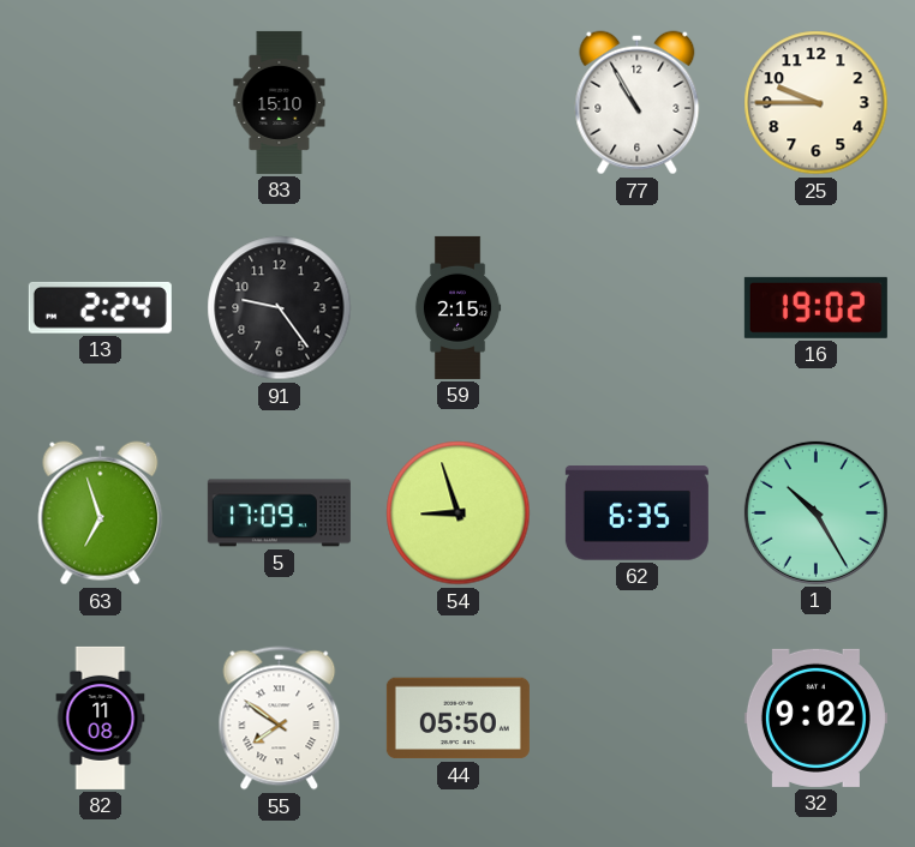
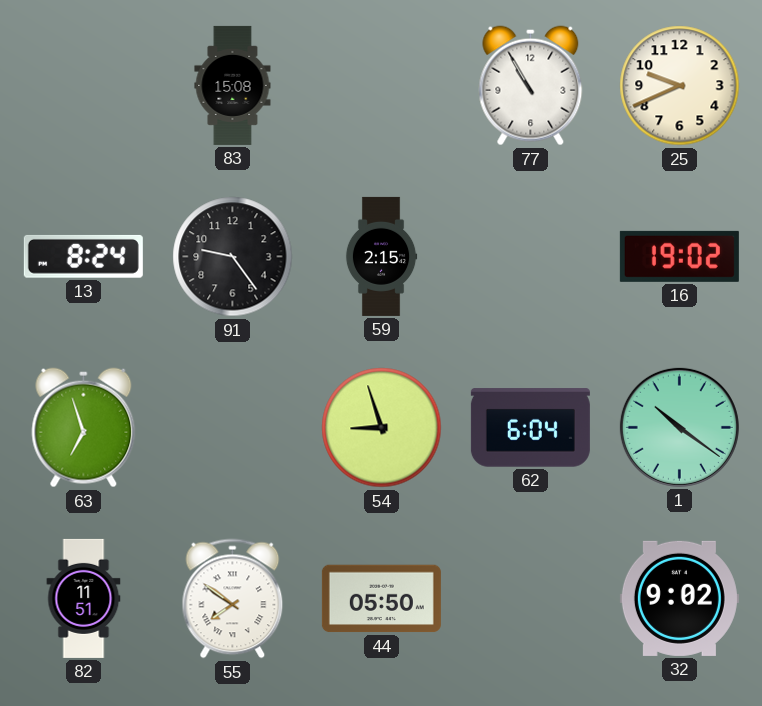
83: 15:10 -> 15:08
25: 9:45 -> 9:41
13: 2:24 -> 8:24
5: 17:09 -> none
62: 6:35 -> 6:04
1: 10:25 -> 10:21
82: 11:08 -> 11:51
